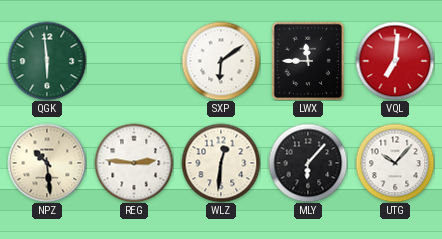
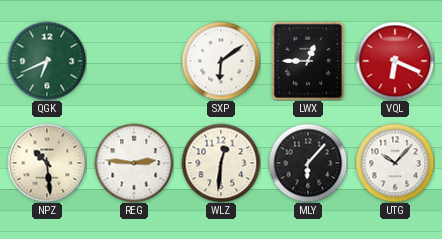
QGK: 5:59 -> 6:41
LWX: 11:45 -> 12:45
VQL: 7:01 -> 6:19
